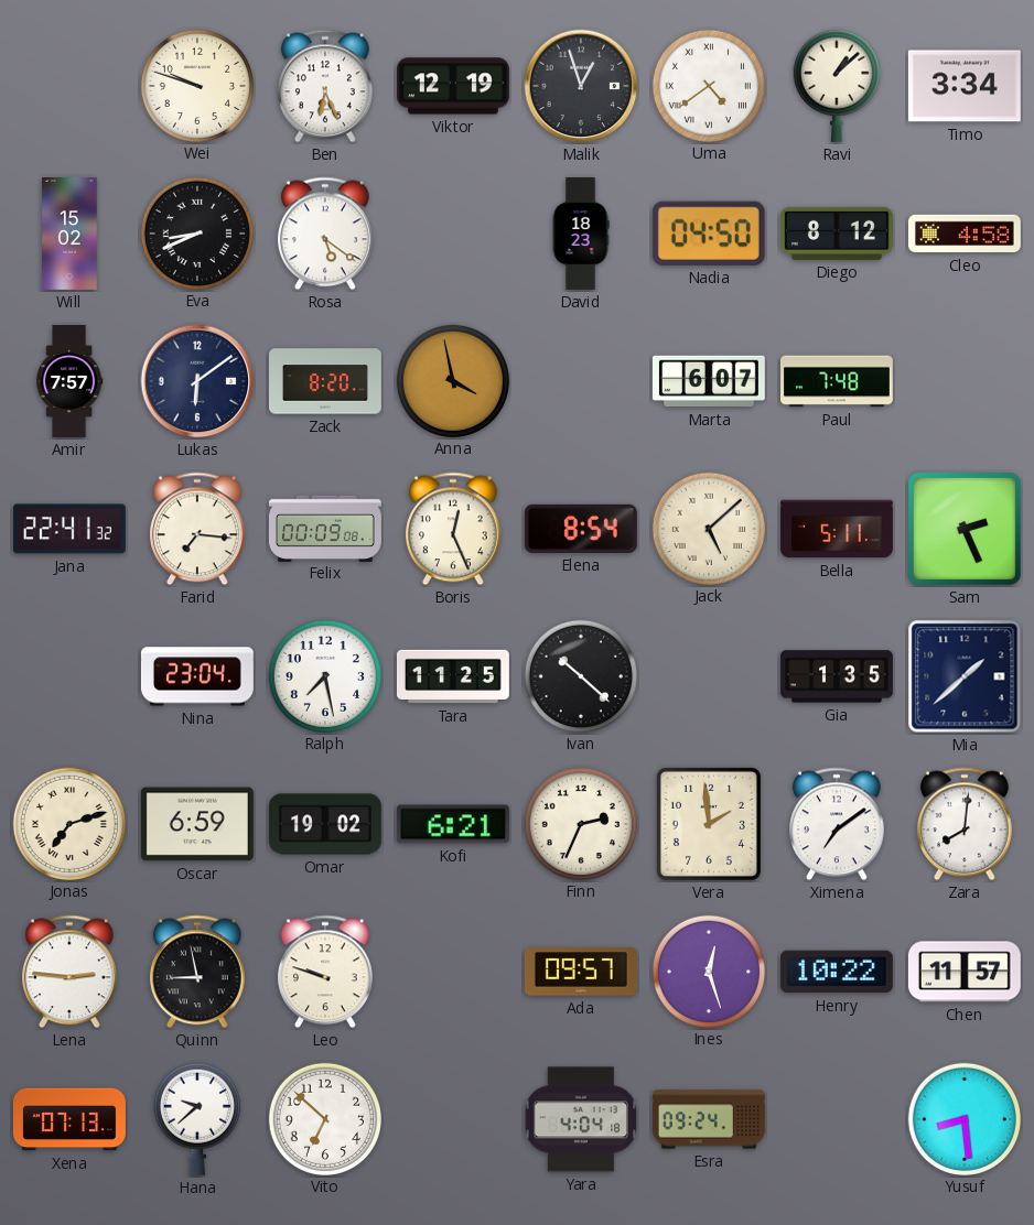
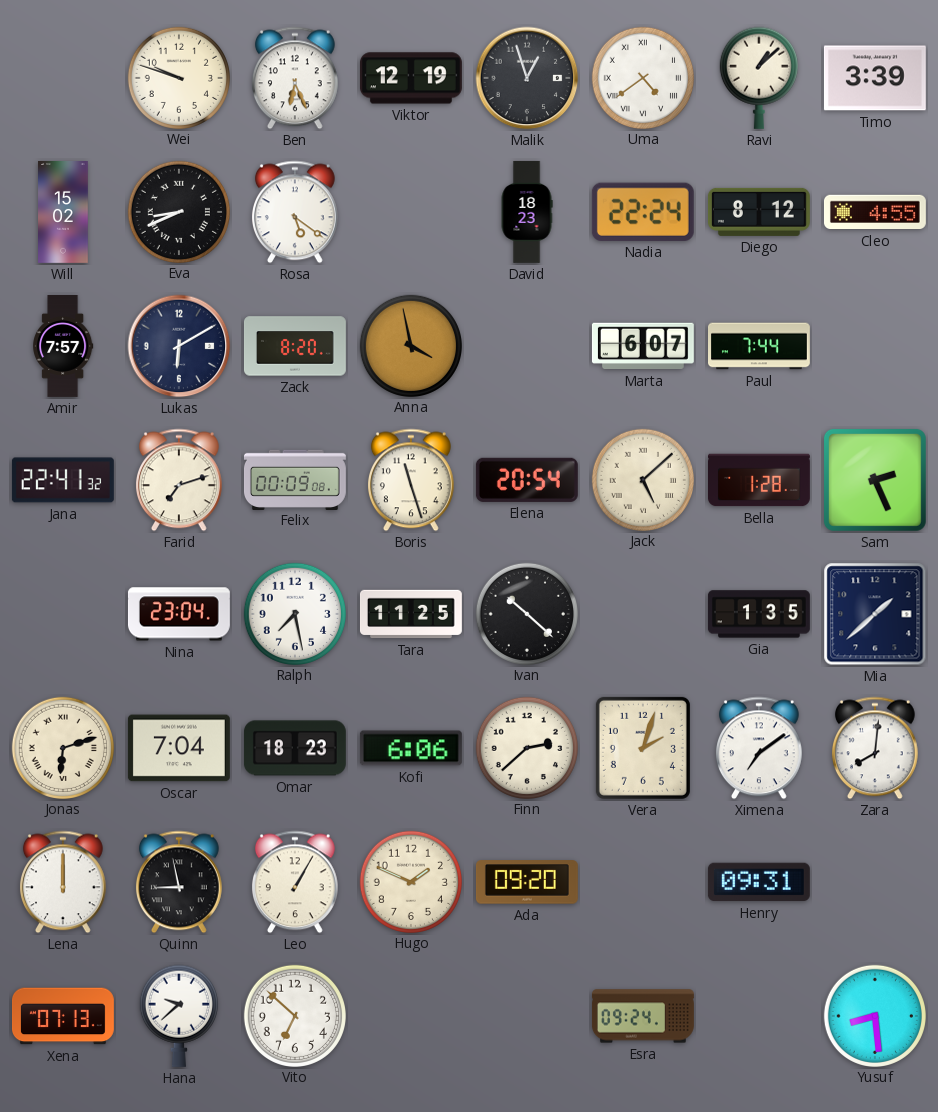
Timo: 3:34 -> 3:39
Nadia: 04:50 -> 22:24
Cleo: 4:58 -> 4:55
Lukas: 6:09 -> 6:10
Paul: 7:48 -> 7:44
Farid: 7:16 -> 7:12
Boris: 12:26 -> 11:27
Elena: 8:54 -> 20:54
Bella: 5:11 -> 1:28
Jonas: 7:12 -> 6:12
Oscar: 6:59 -> 7:04
Omar: 19:02 -> 18:23
Kofi: 6:21 -> 6:06
Finn: 2:34 -> 2:38
Vera: 1:59 -> 2:03
Lena: 2:46 -> 12:00
Leo: 9:48 -> 1:05
Hugo: none -> 1:49
Ada: 09:57 -> 09:20
Ines: 12:27 -> none
Henry: 10:22 -> 09:31
Chen: 11:57 -> none
Yara: 4:04 -> none
